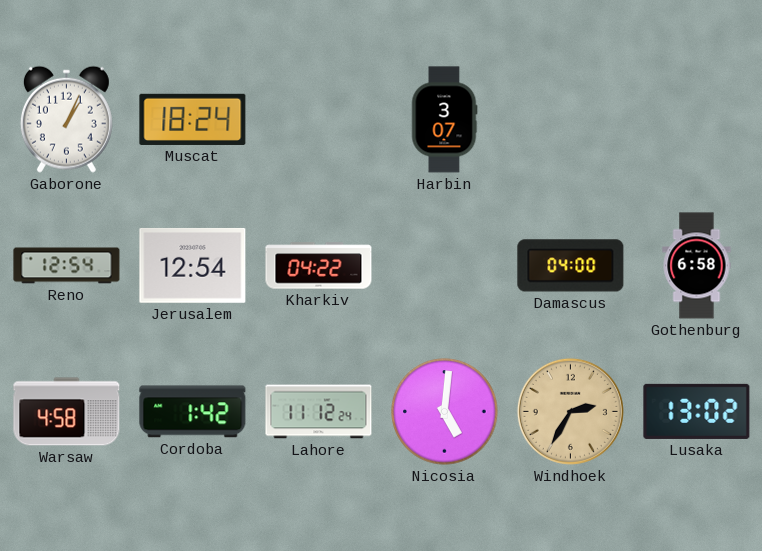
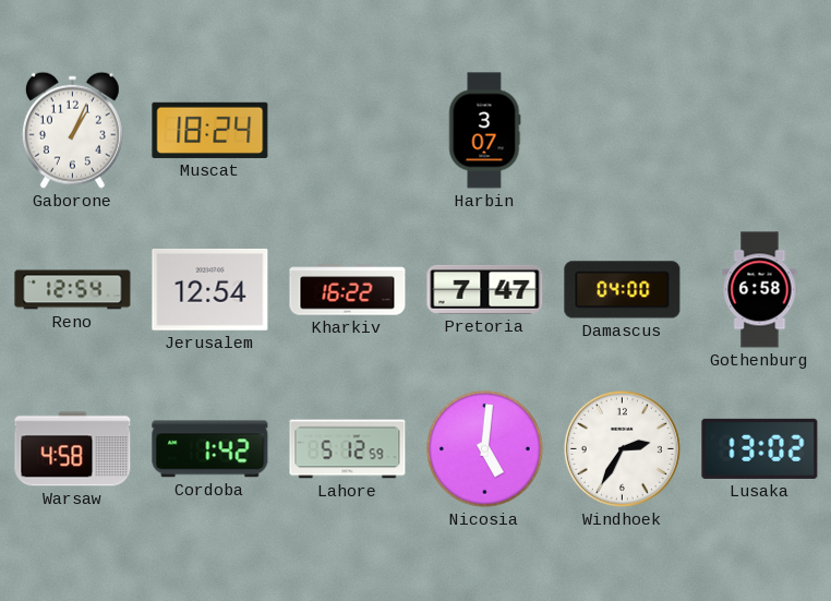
Kharkiv: 04:22 -> 16:22
Pretoria: none -> 7:47
Lahore: 11:12 -> 5:12
Windhoek dial: champagne -> white
